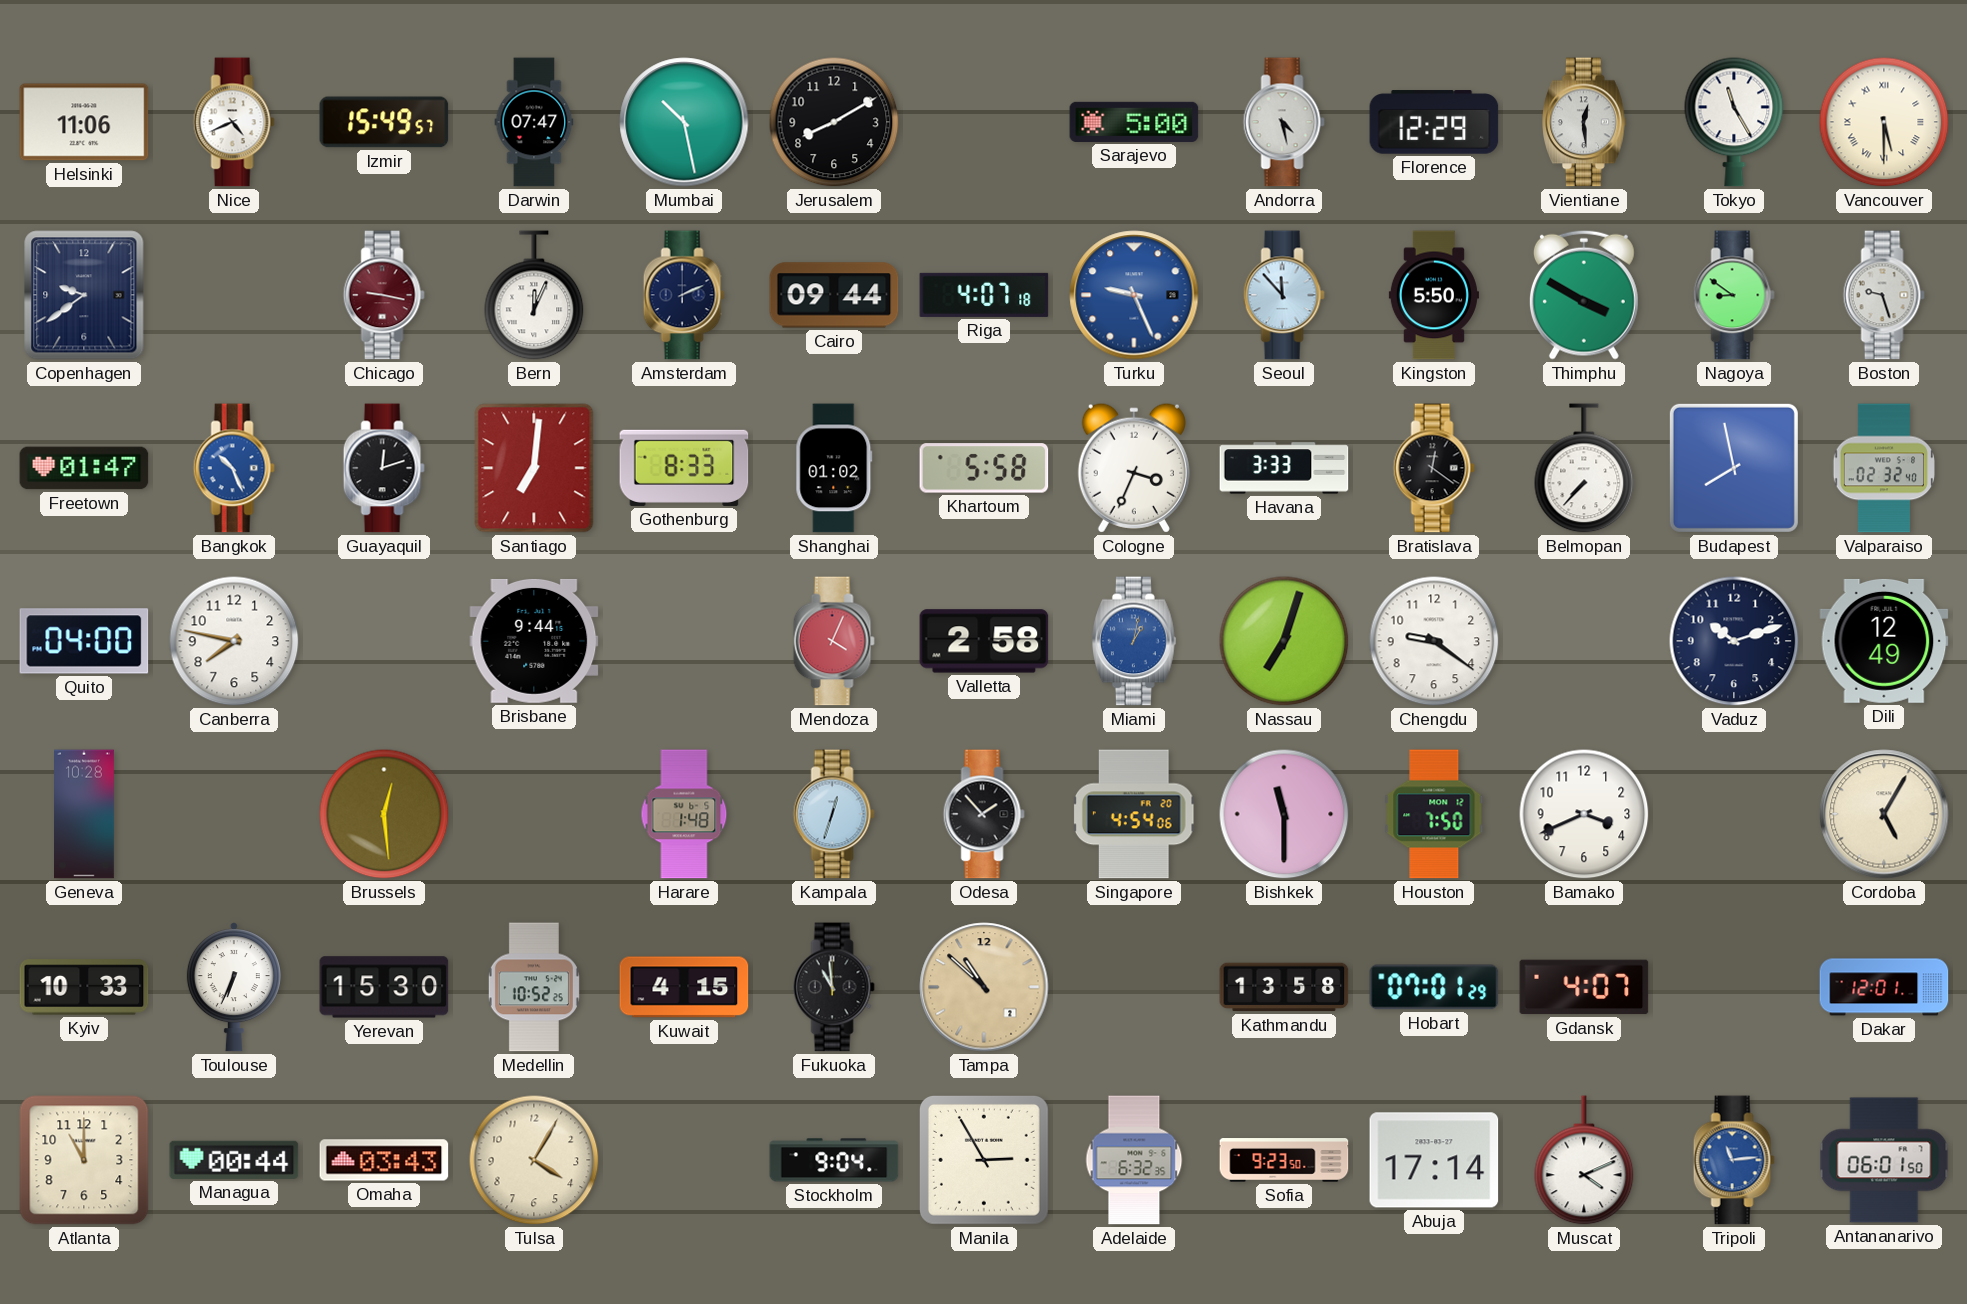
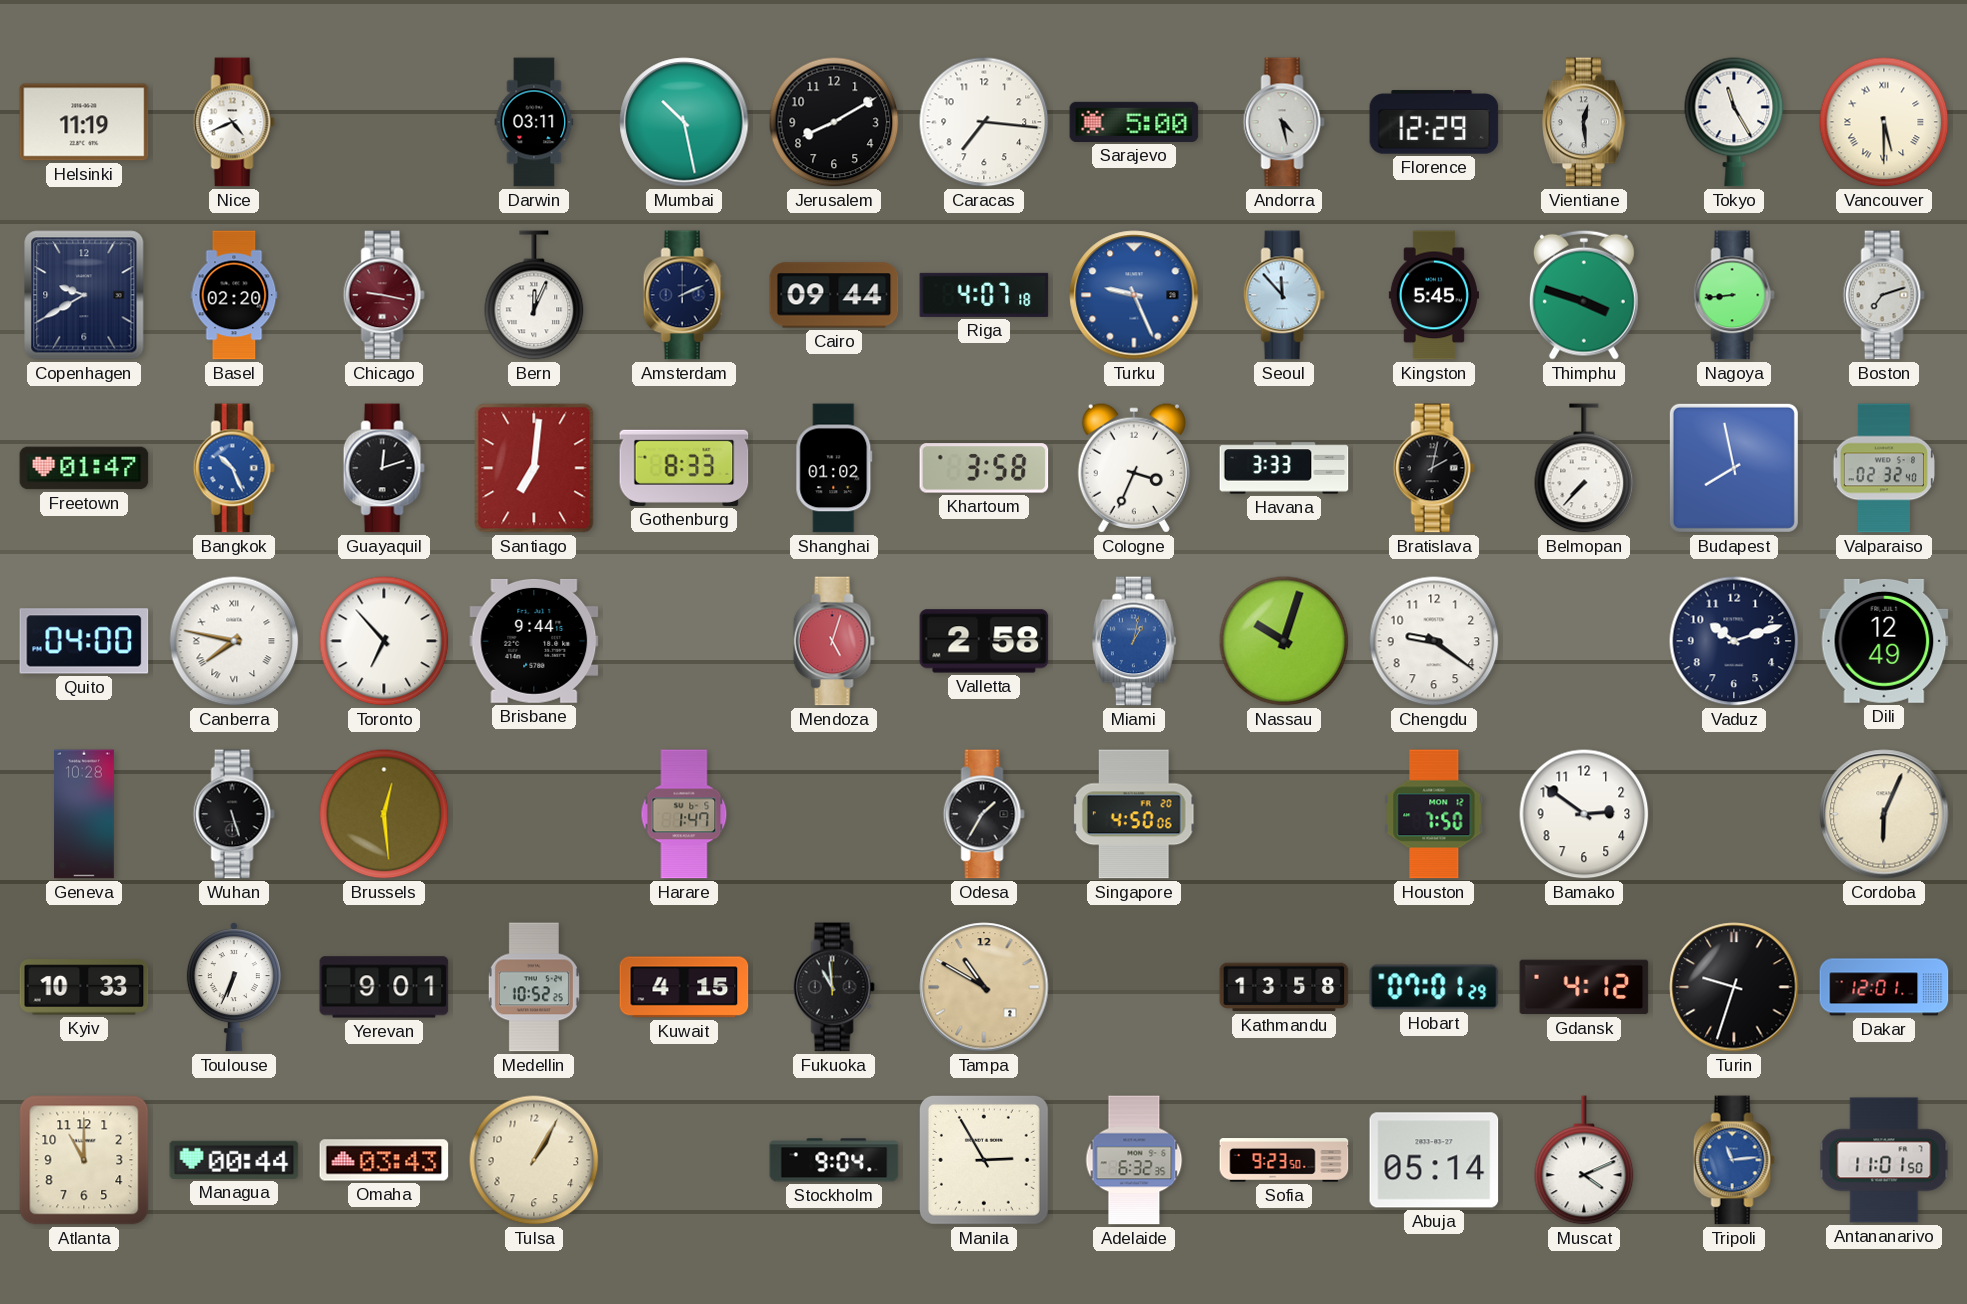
Helsinki: 11:06 -> 11:19
Izmir: 15:49 -> none
Darwin: 07:47 -> 03:11
Caracas: none -> 7:16
Copenhagen: 9:39 -> 9:40
Basel: none -> 02:20
Kingston: 5:50 -> 5:45
Thimphu: 3:50 -> 3:48
Nagoya: 8:51 -> 8:44
Boston: 9:27 -> 7:12
Khartoum: 5:58 -> 3:58
Bratislava: 12:21 -> 2:02
Canberra numerals: Arabic -> Roman
Toronto: none -> 6:53
Mendoza: 4:04 -> 5:03
Nassau: 7:03 -> 10:03
Wuhan: none -> 5:27
Harare: 1:48 -> 1:47
Kampala: 12:33 -> none
Odesa: 1:53 -> 1:35
Singapore: 4:54 -> 4:50
Bishkek: 11:30 -> none
Bamako: 3:41 -> 2:51
Cordoba: 5:05 -> 6:04
Yerevan: 15:30 -> 9:01
Tampa: 10:52 -> 10:50
Gdansk: 4:07 -> 4:12
Turin: none -> 9:33
Tulsa: 4:05 -> 1:05
Abuja: 17:14 -> 05:14
Antananarivo: 06:01 -> 11:01
